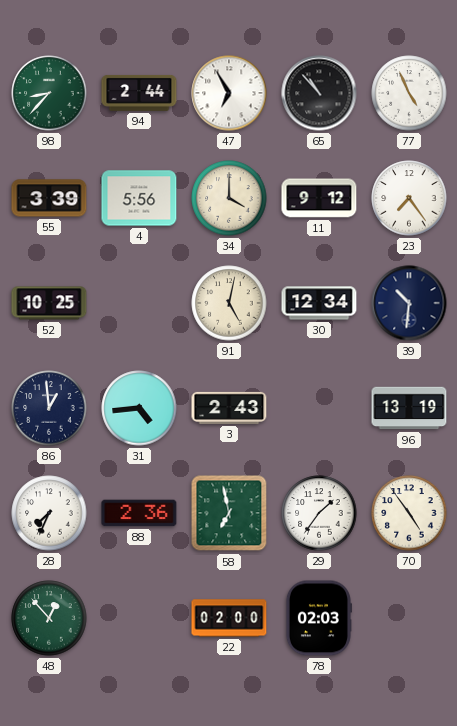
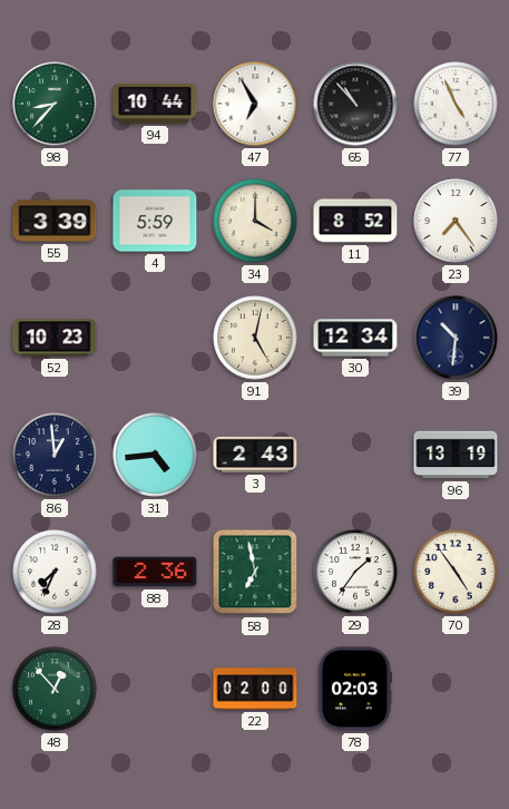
94: 2:44 -> 10:44
4: 5:56 -> 5:59
11: 9:12 -> 8:52
52: 10:25 -> 10:23
